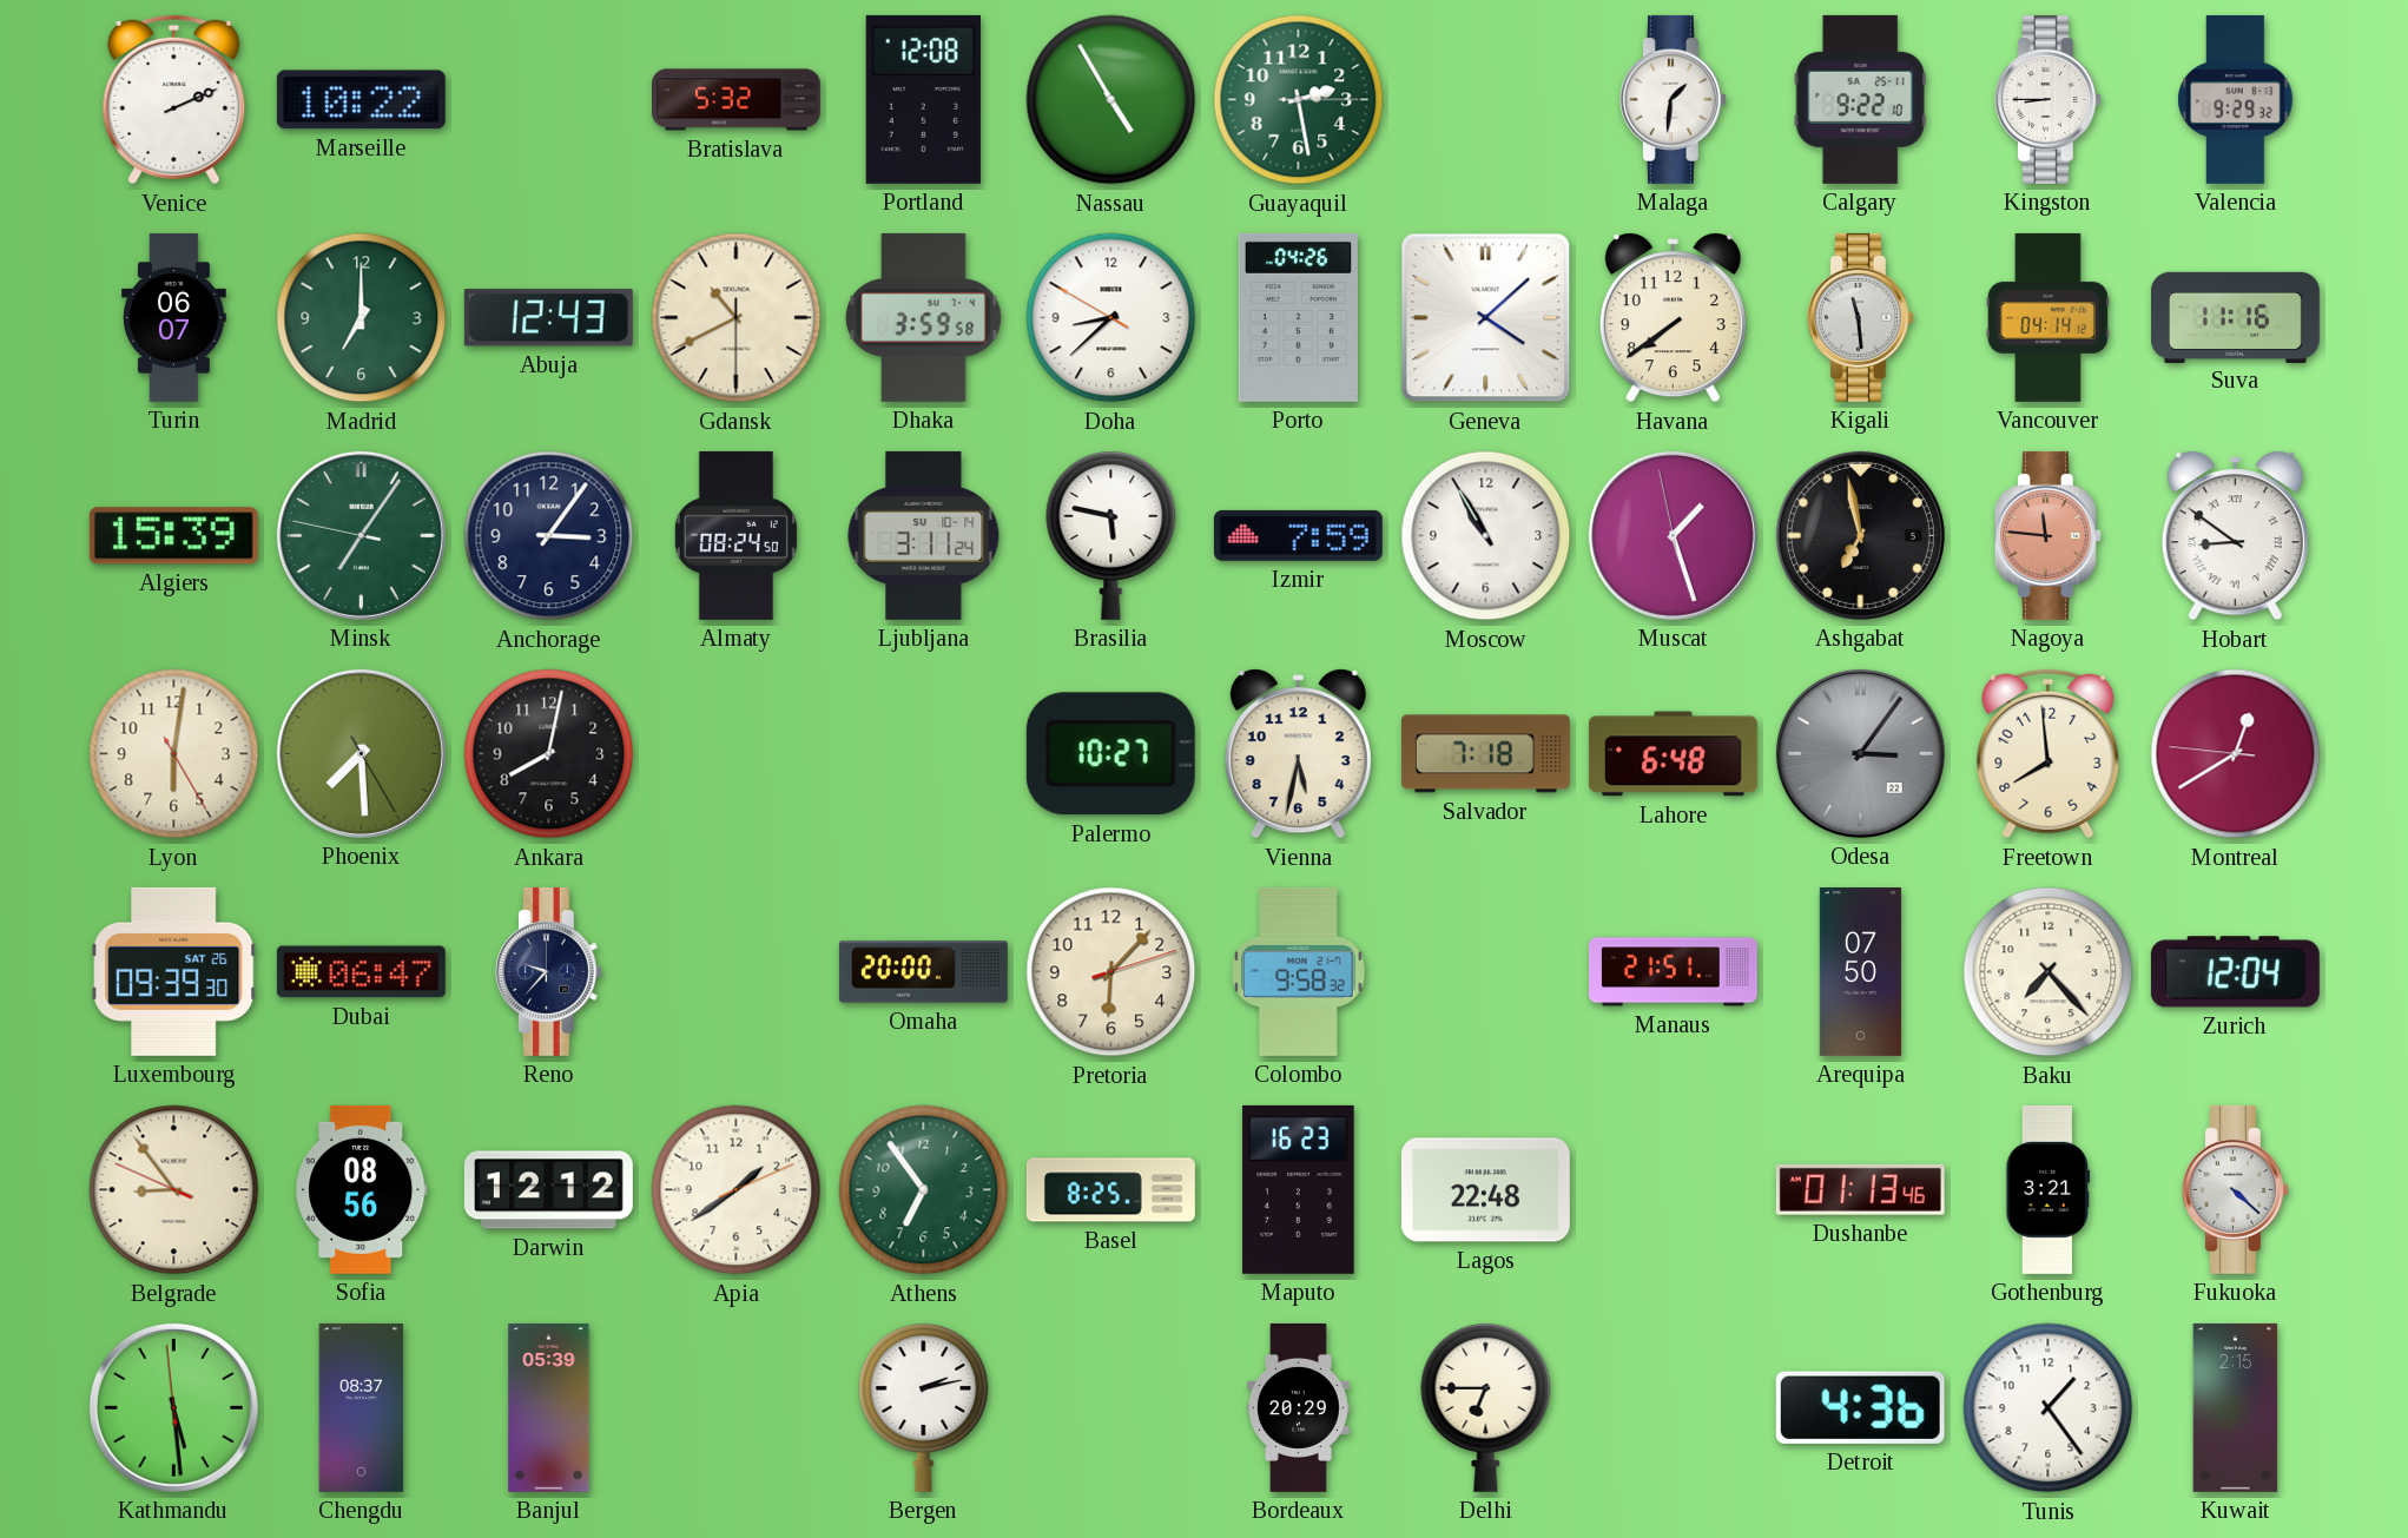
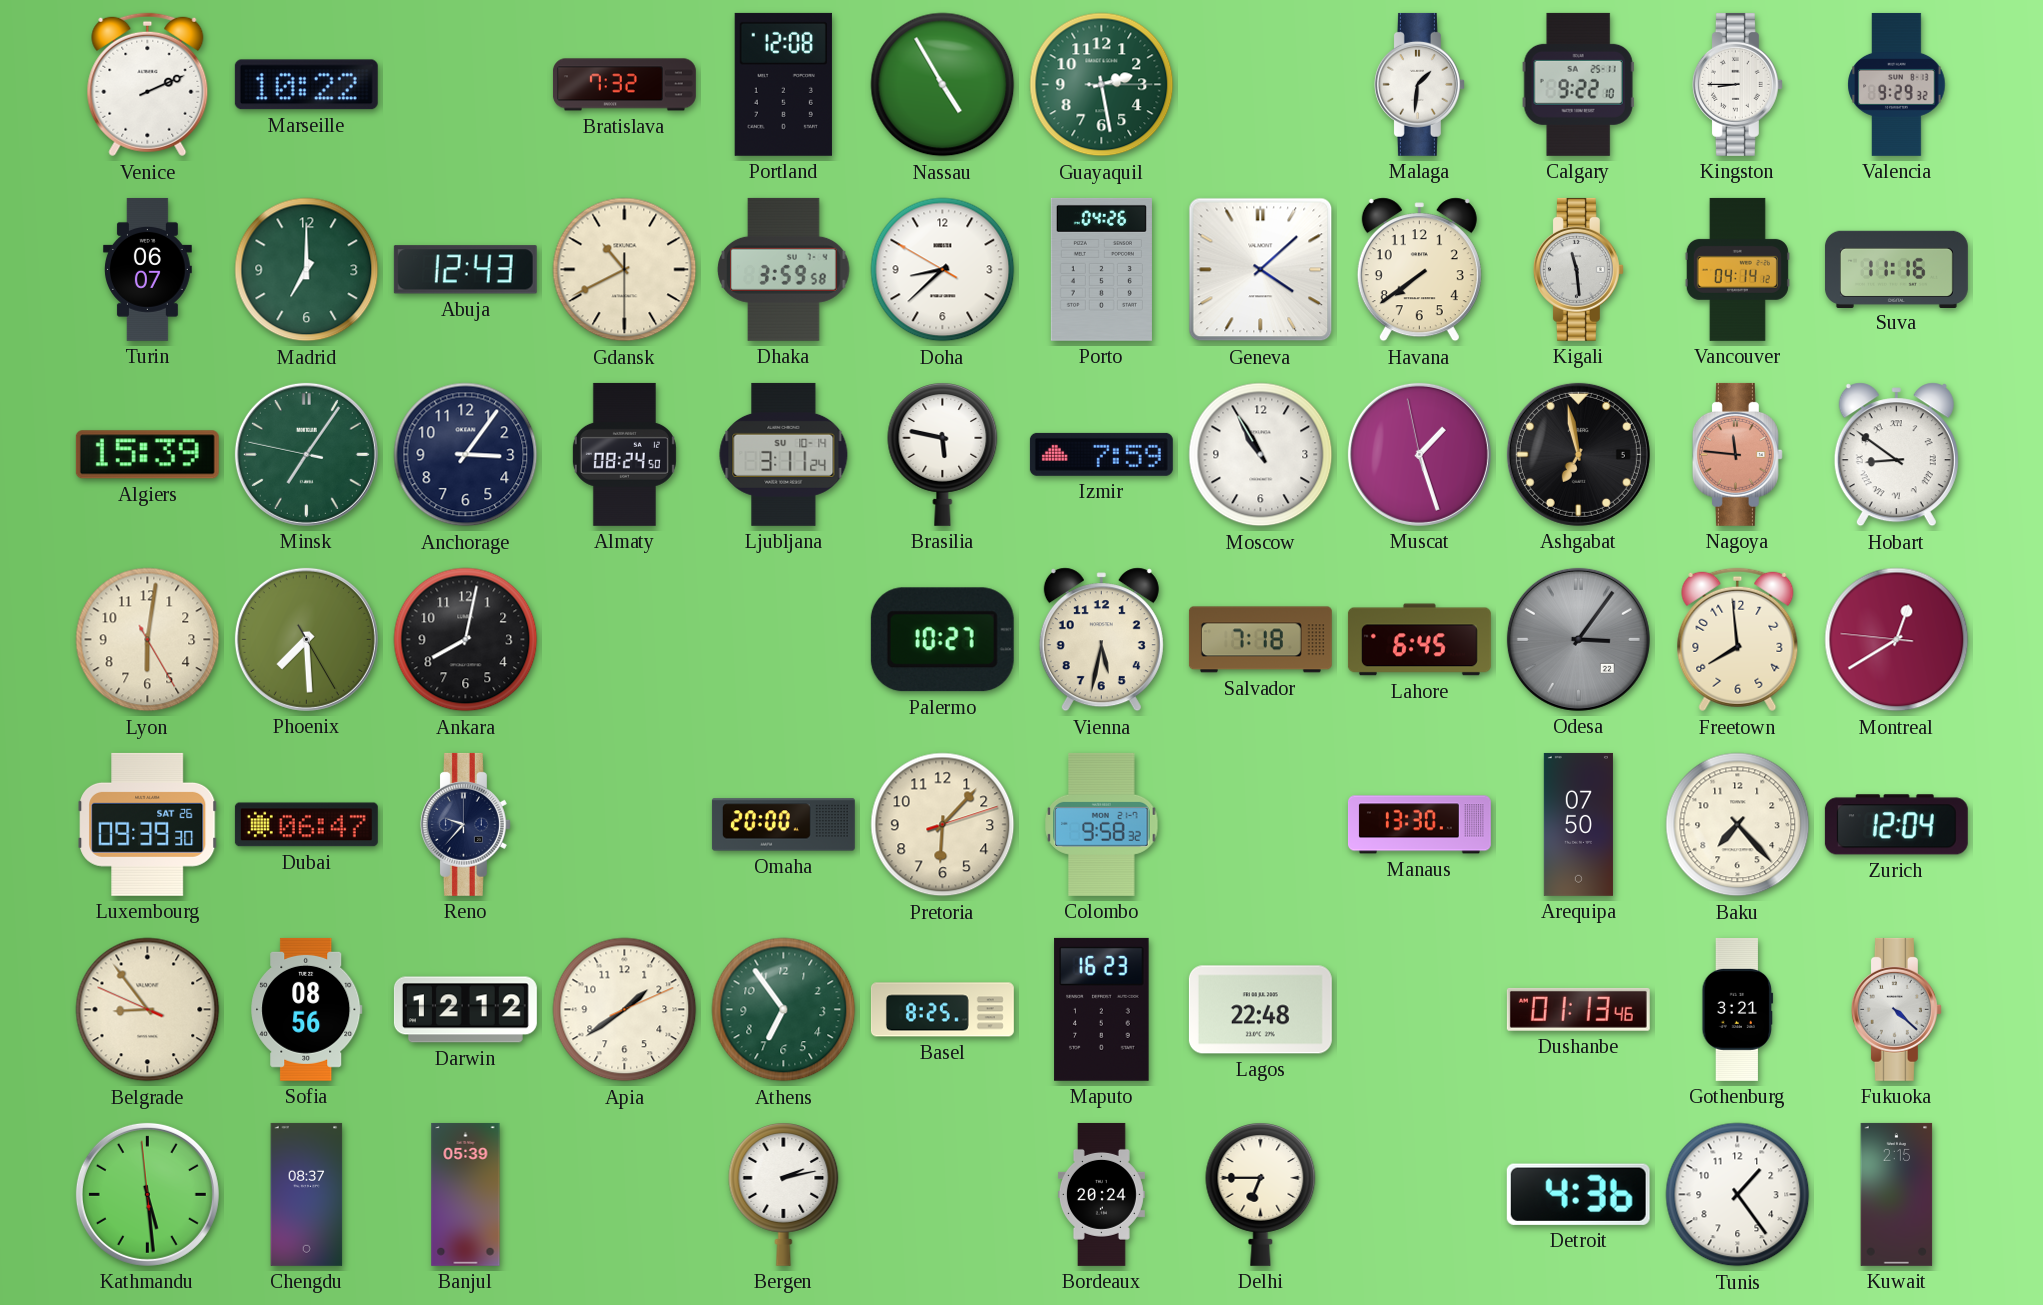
Bratislava: 5:32 -> 7:32
Lahore: 6:48 -> 6:45
Manaus: 21:51 -> 13:30
Bordeaux: 20:29 -> 20:24
